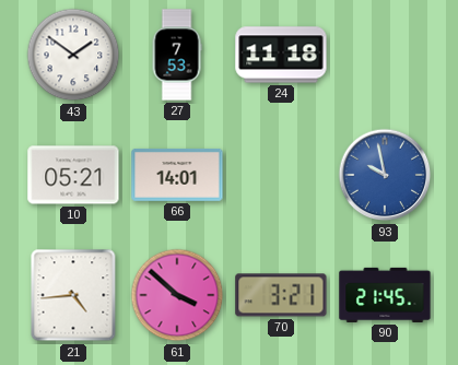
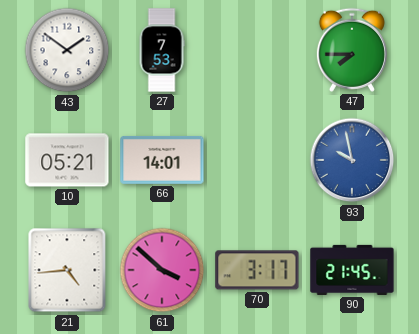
24: 11:18 -> none
47: none -> 7:45
70: 3:21 -> 3:17
